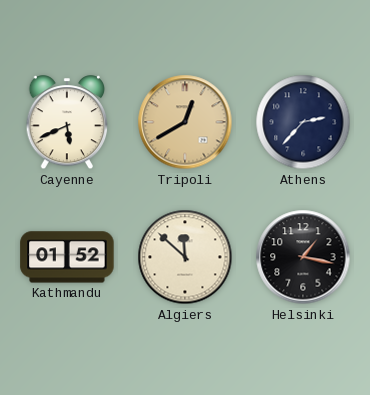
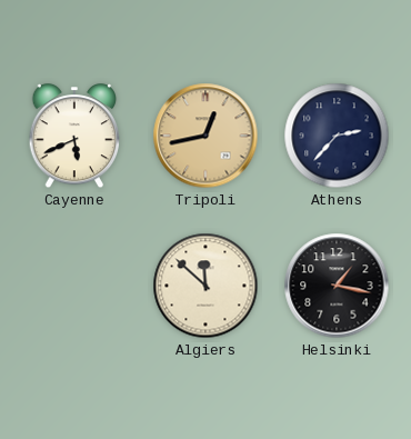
Tripoli: 12:40 -> 12:43
Kathmandu: 01:52 -> none
